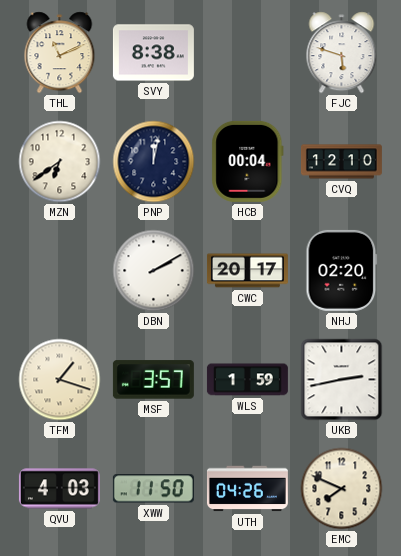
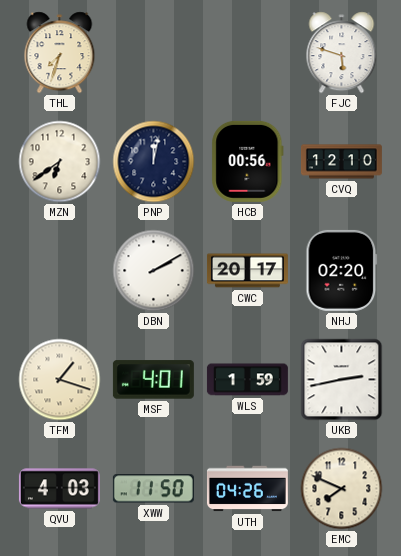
THL: 11:11 -> 7:33
SVY: 8:38 -> none
HCB: 00:04 -> 00:56
MSF: 3:57 -> 4:01
